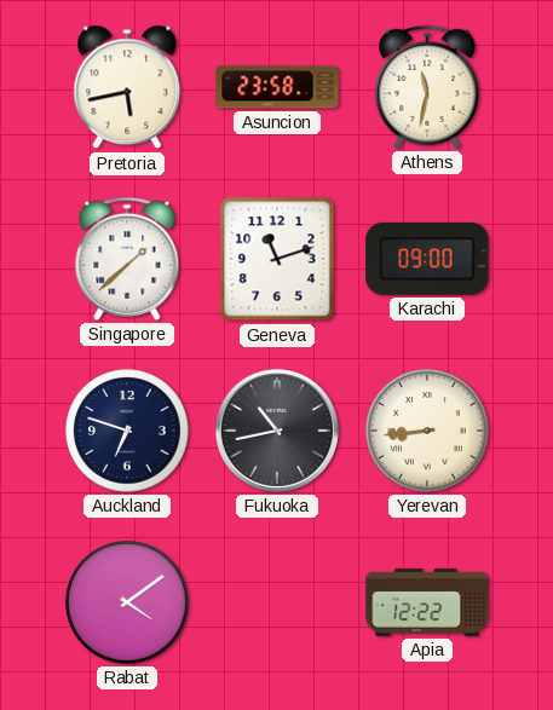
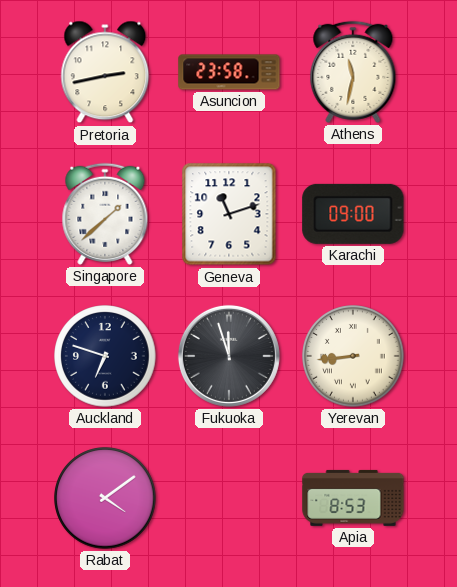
Pretoria: 5:43 -> 2:43
Fukuoka: 10:43 -> 11:57
Apia: 12:22 -> 8:53
